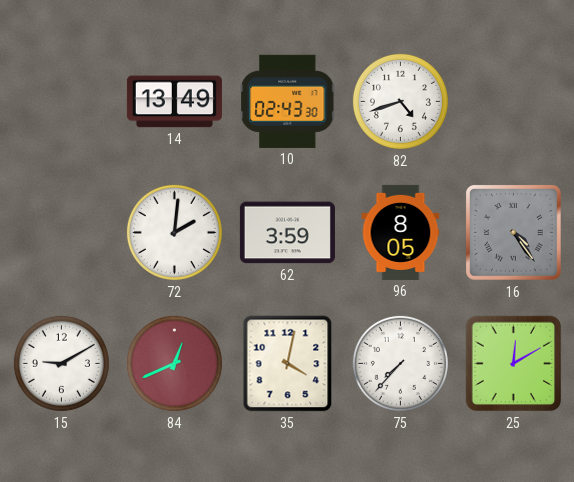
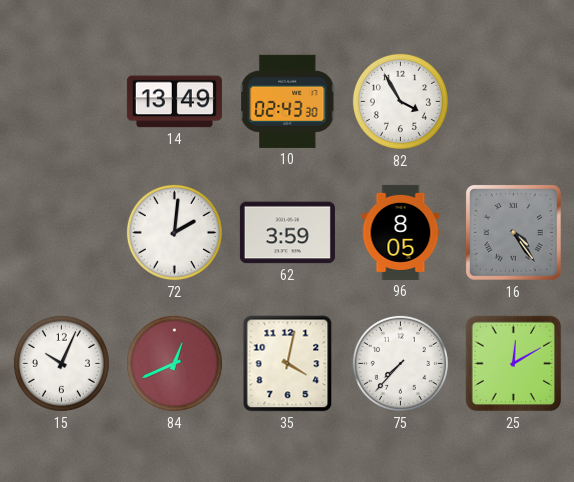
82: 4:42 -> 3:55
15: 9:10 -> 10:04
